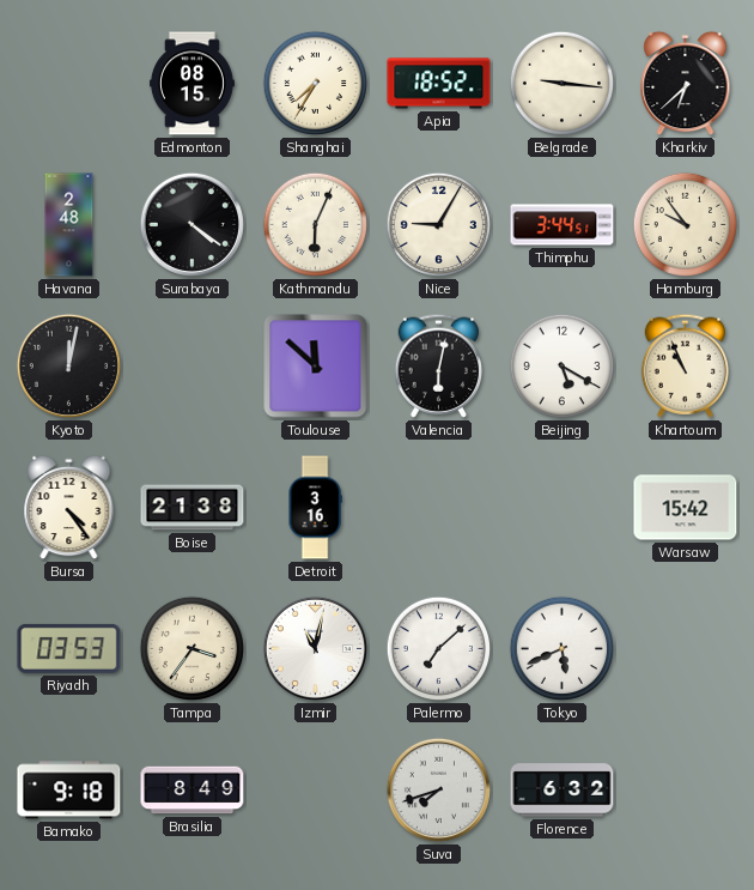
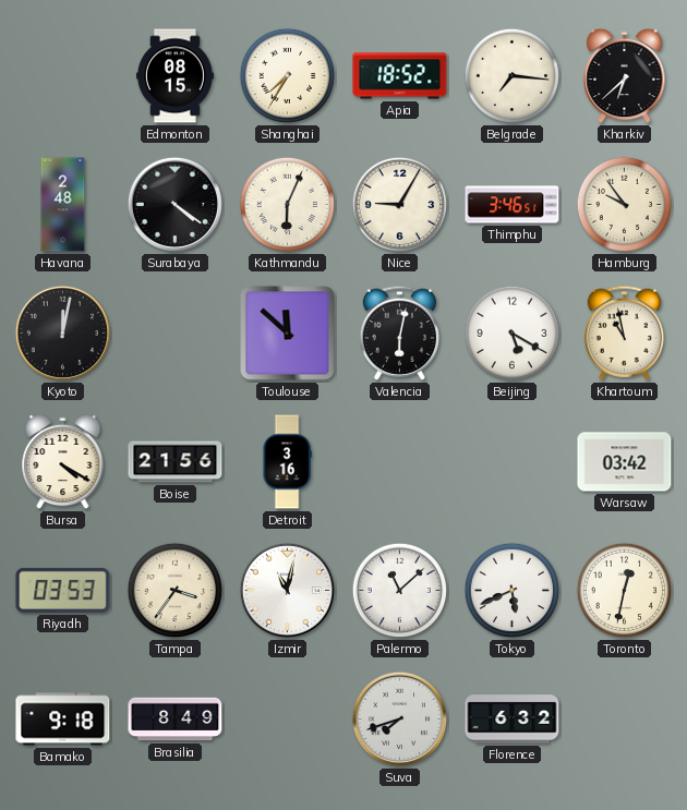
Belgrade: 9:16 -> 7:16
Thimphu: 3:44 -> 3:46
Khartoum: 10:56 -> 10:58
Bursa: 4:24 -> 4:20
Boise: 21:38 -> 21:56
Warsaw: 15:42 -> 03:42
Palermo: 7:08 -> 11:08
Toronto: none -> 12:32
